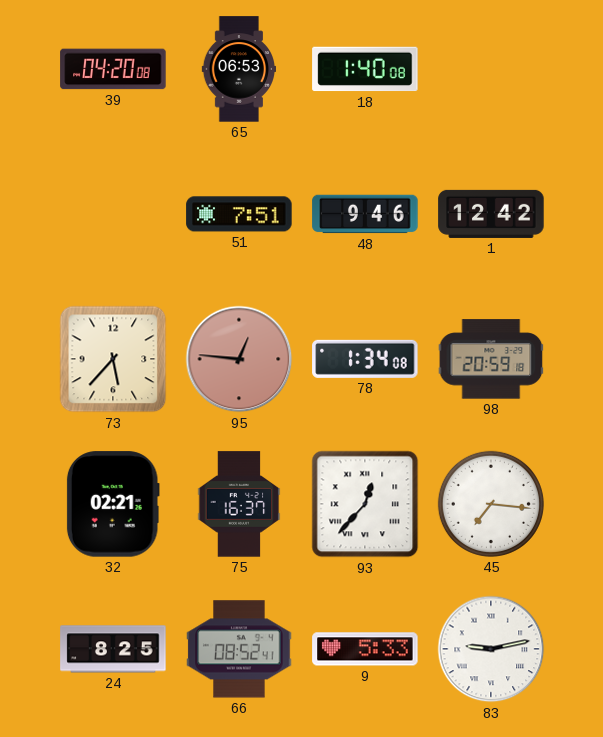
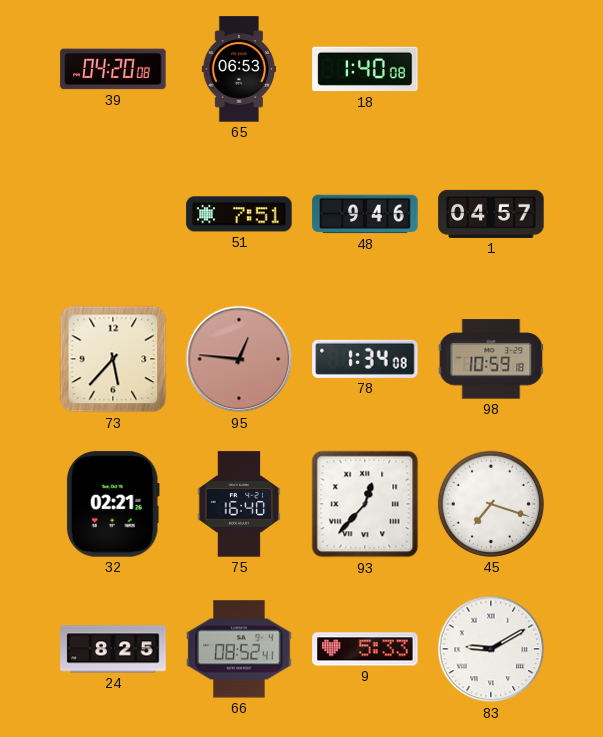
1: 12:42 -> 04:57
98: 20:59 -> 10:59
75: 16:37 -> 16:40
45: 7:16 -> 7:18
83: 9:13 -> 9:10
